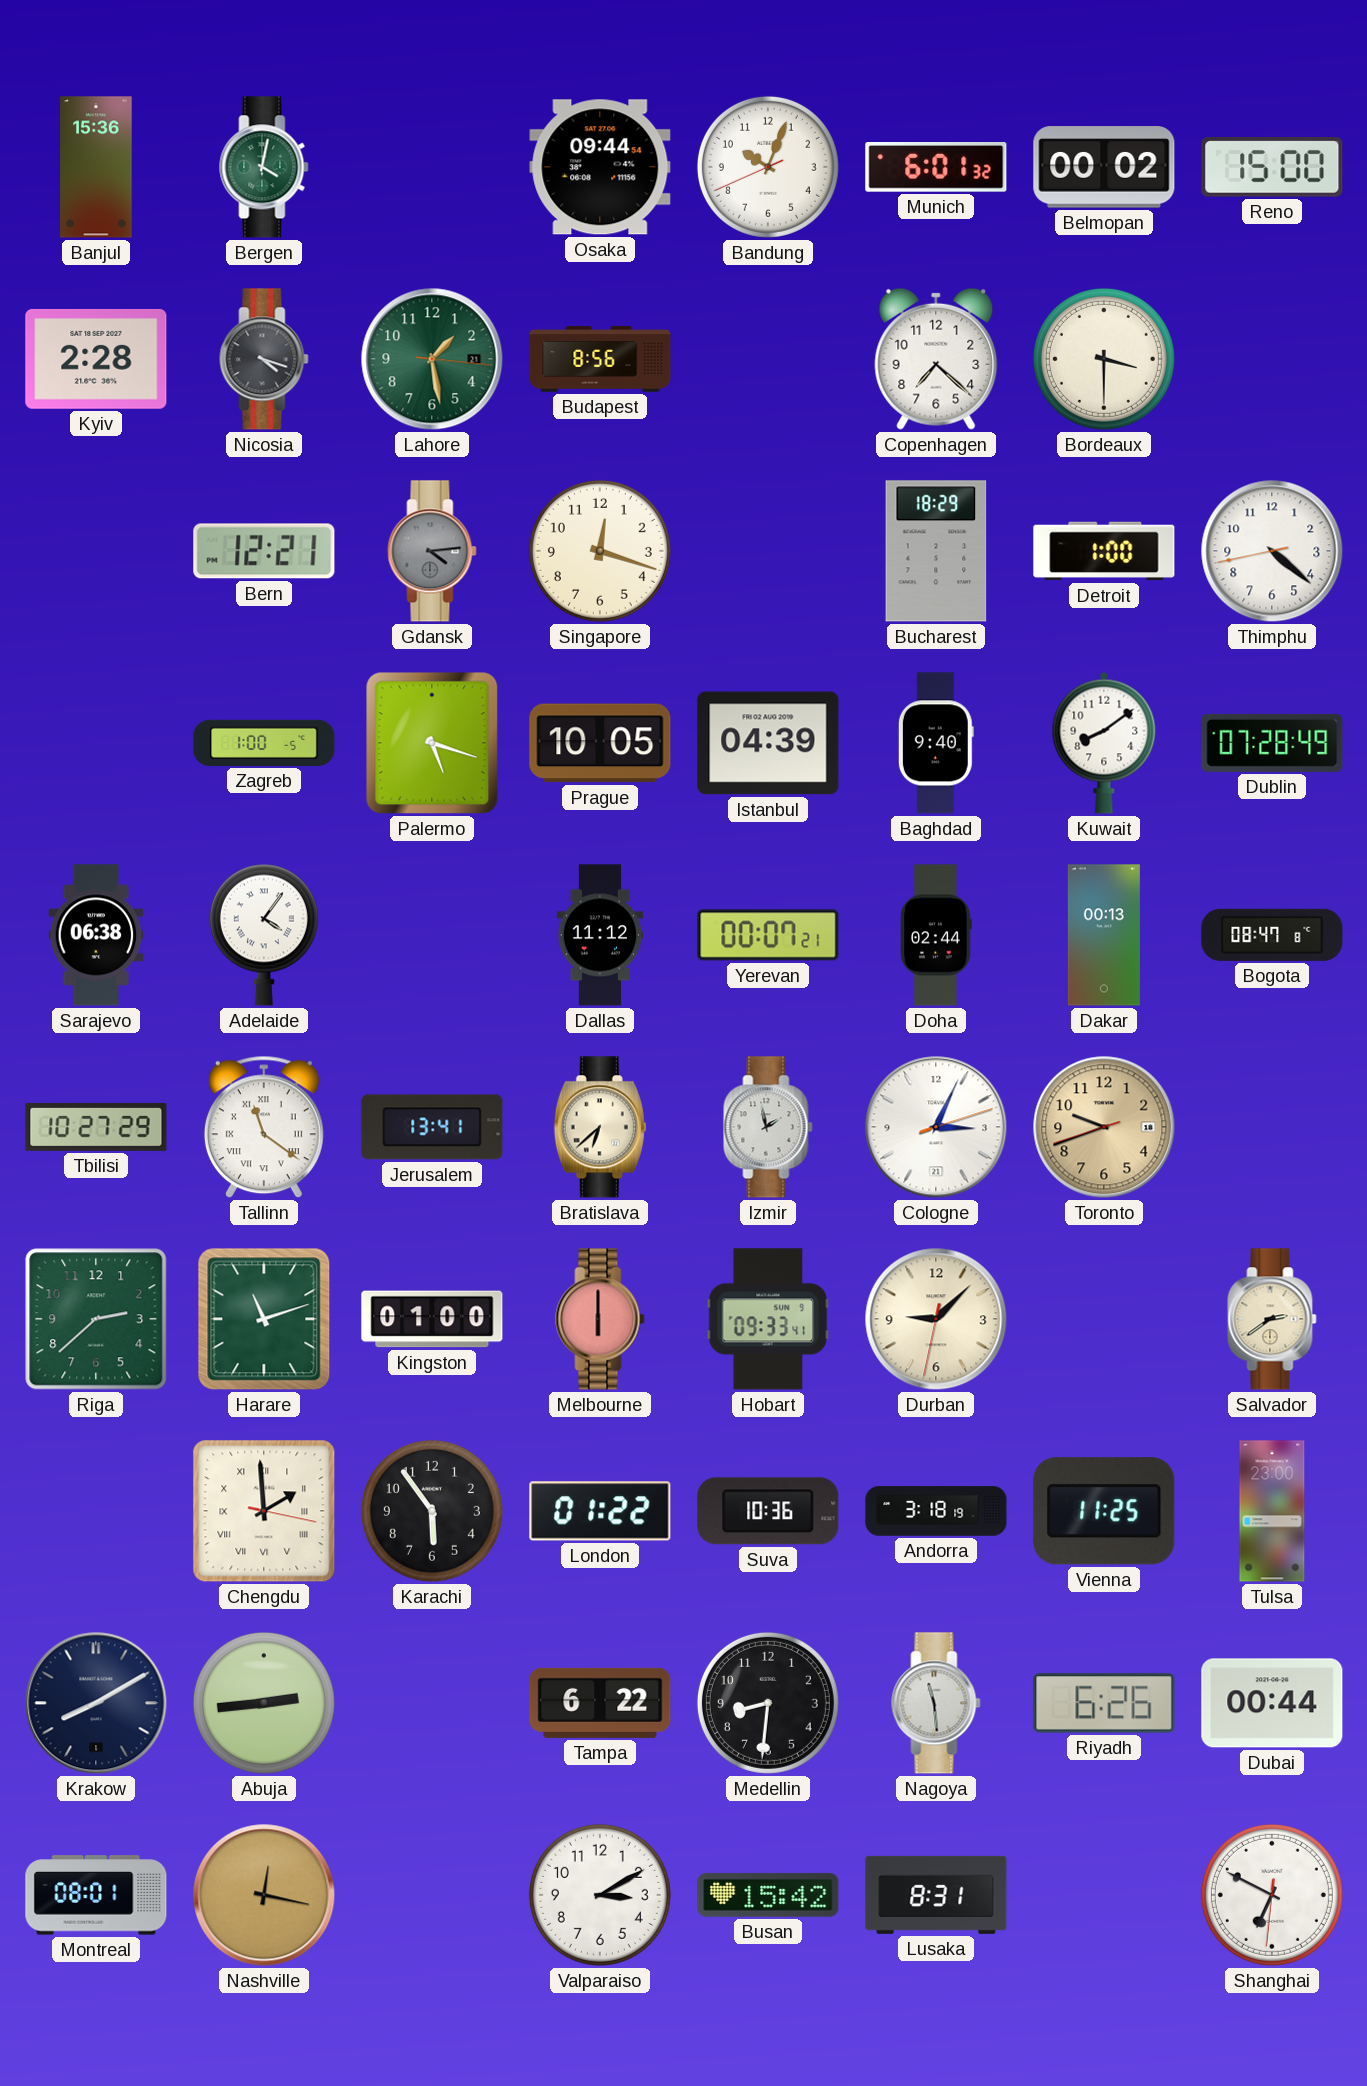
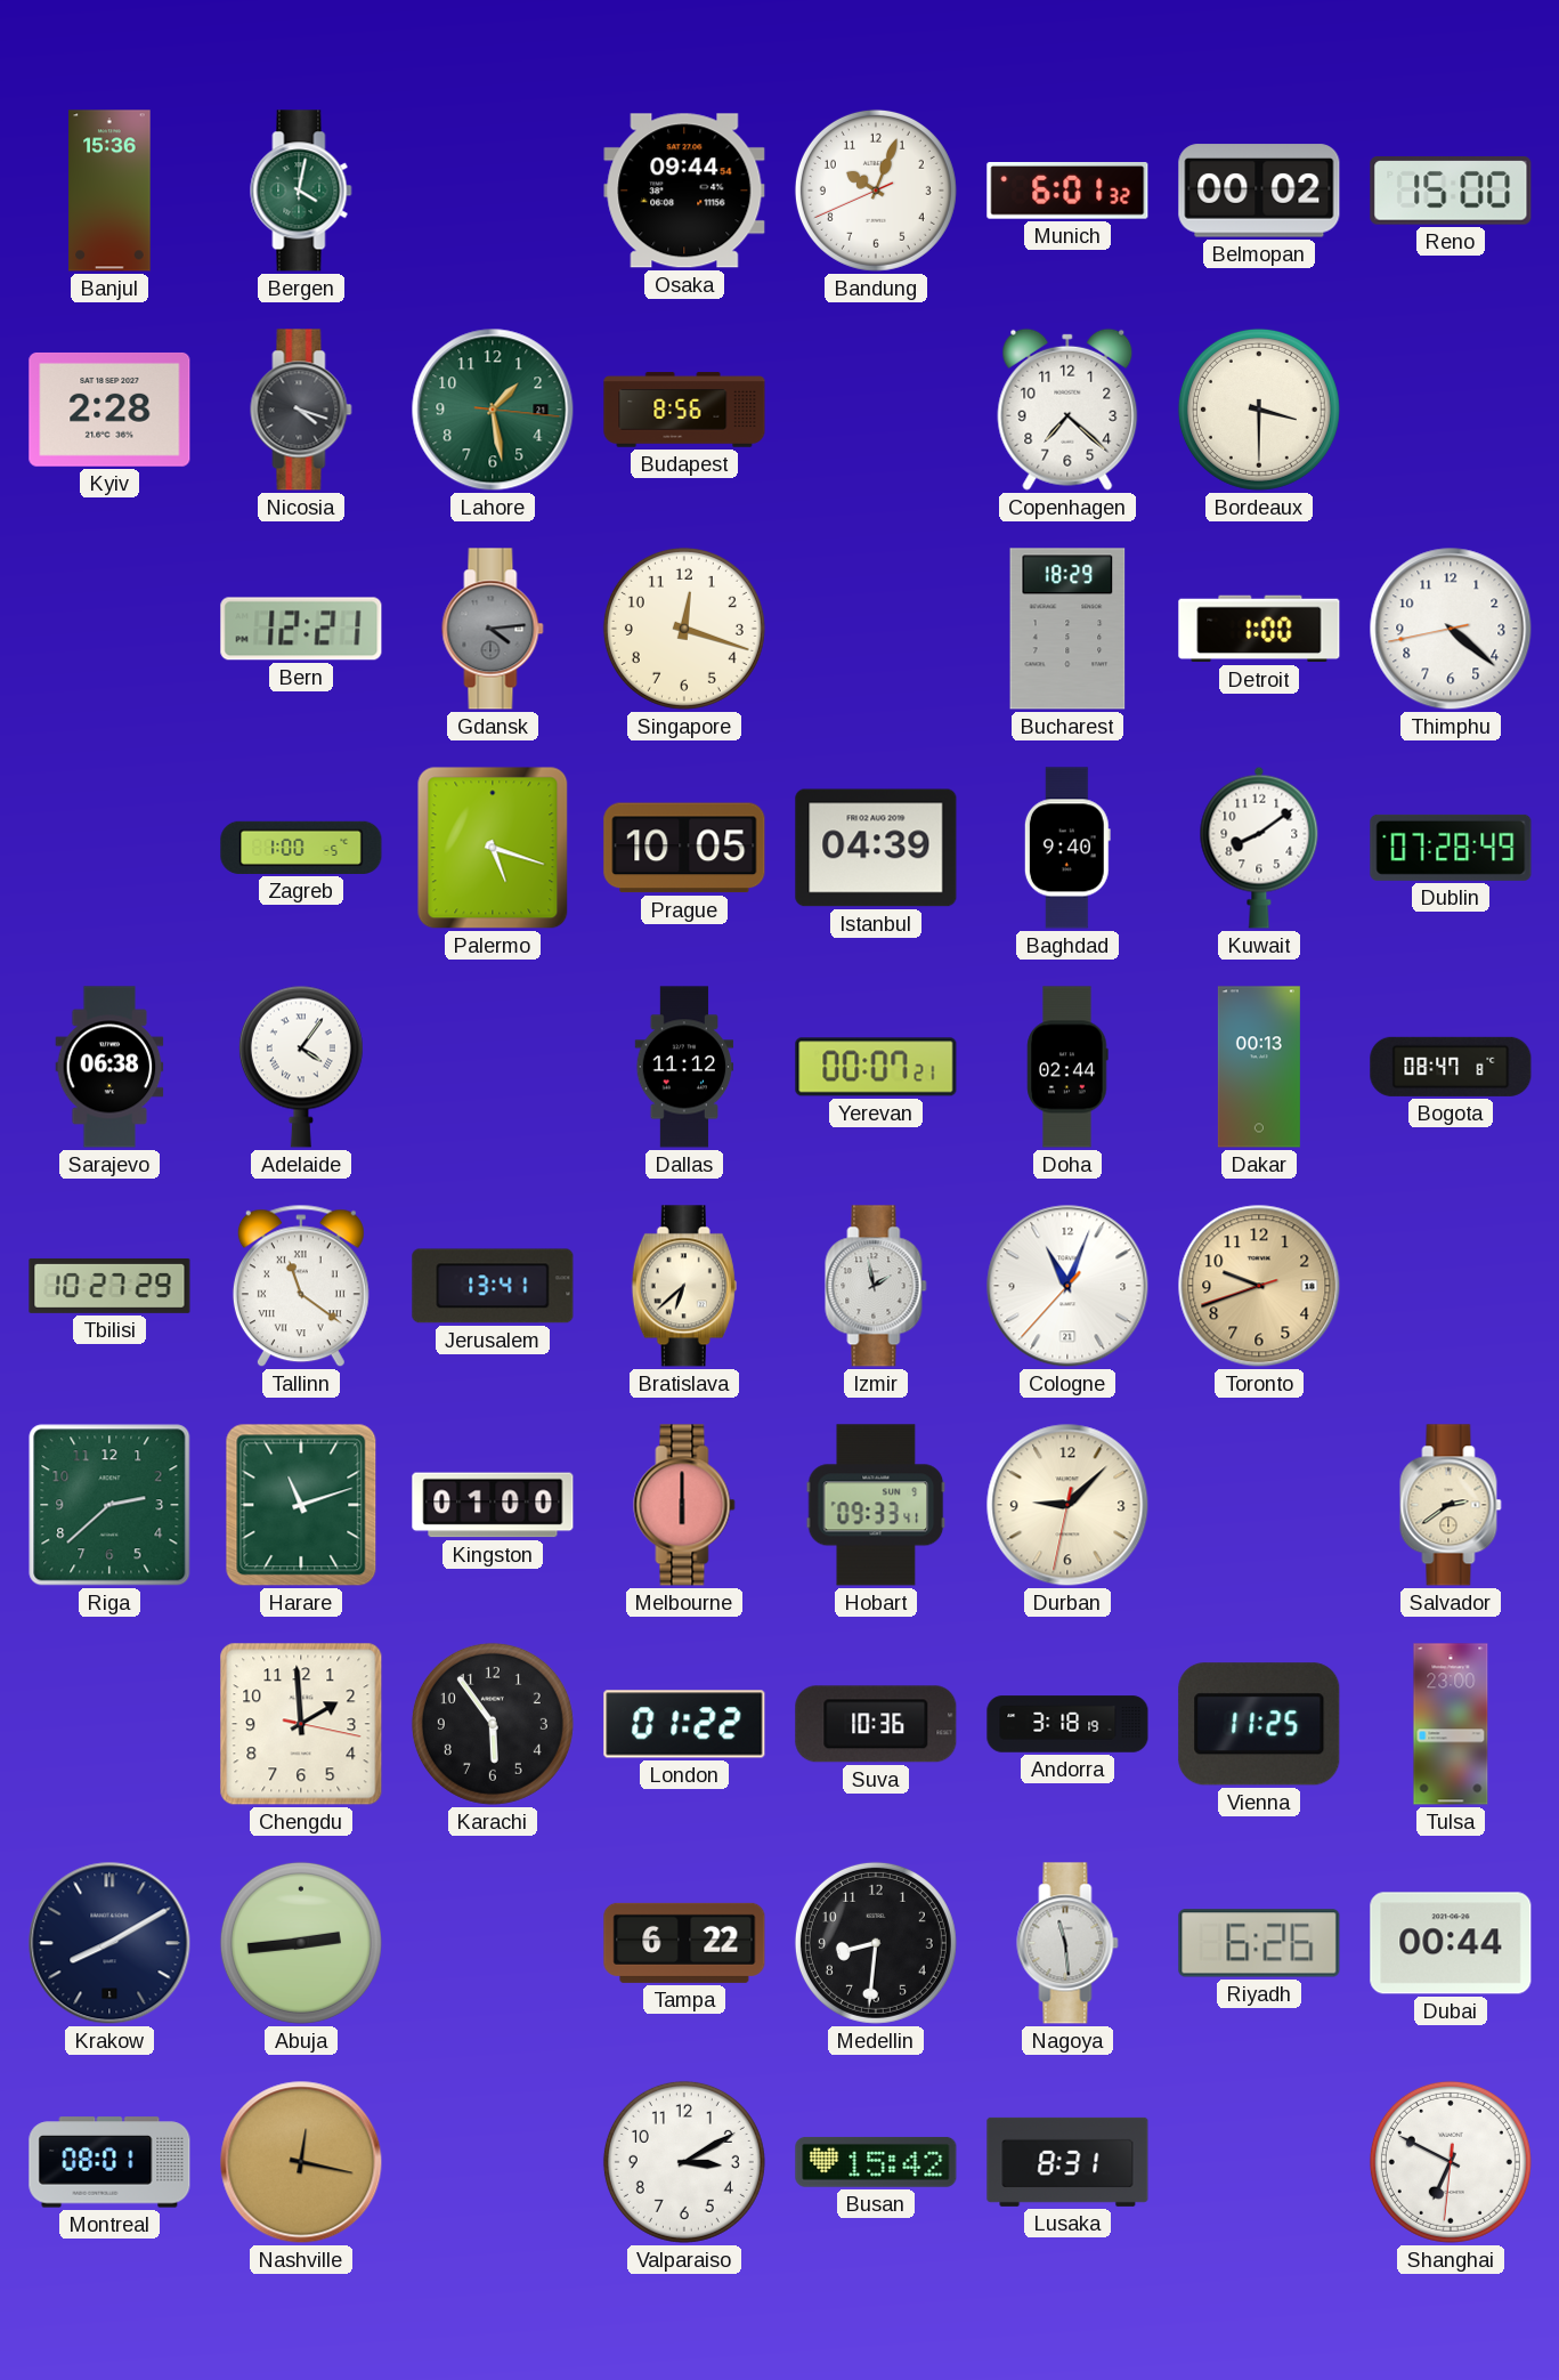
Cologne: 3:04 -> 11:03
Chengdu numerals: Roman -> Arabic
